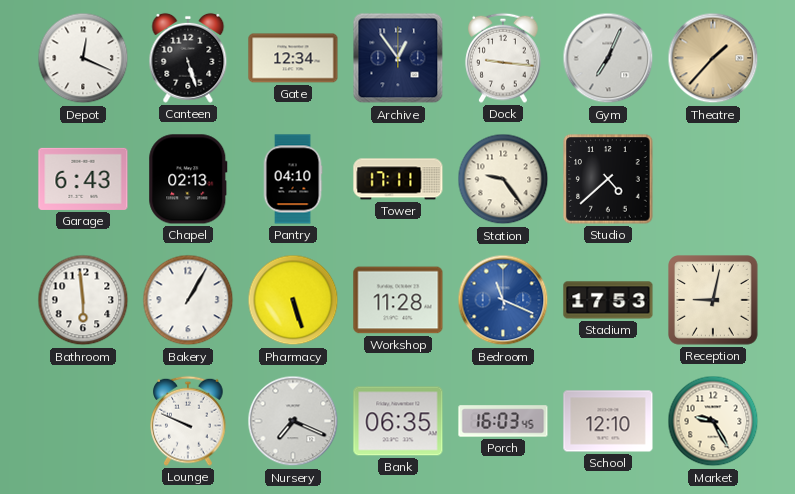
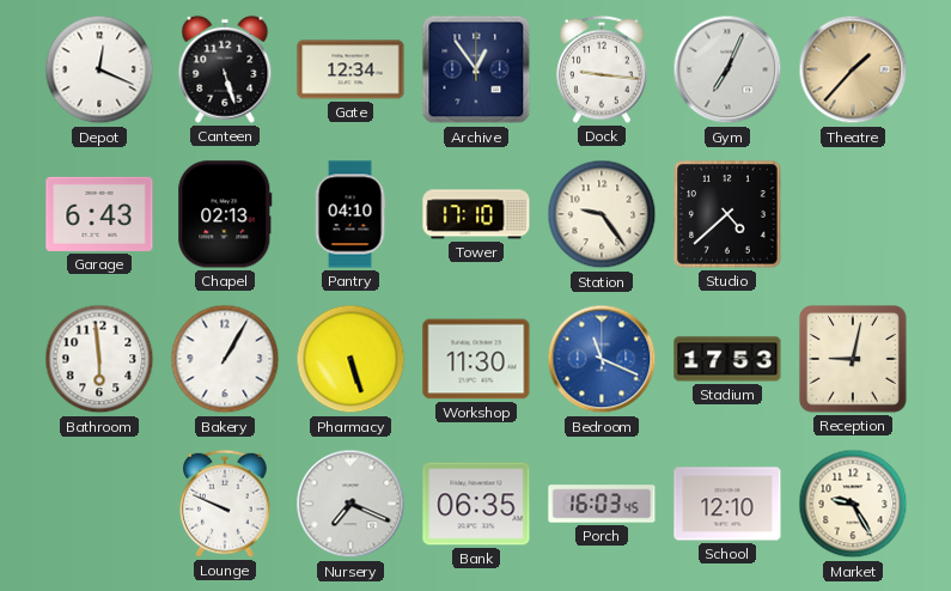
Tower: 17:11 -> 17:10
Workshop: 11:28 -> 11:30
